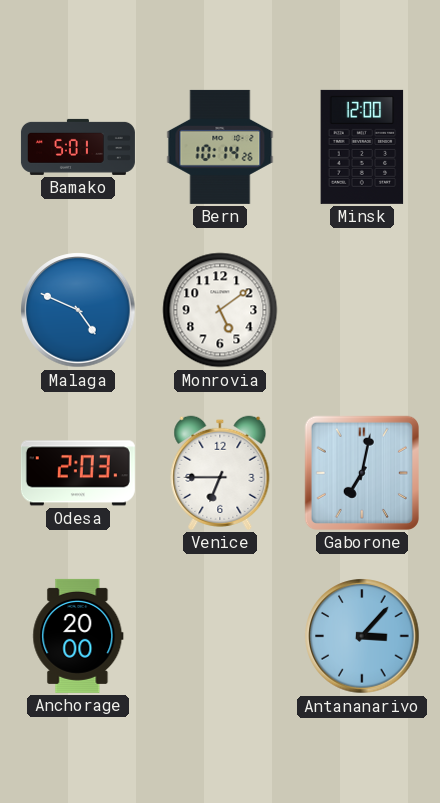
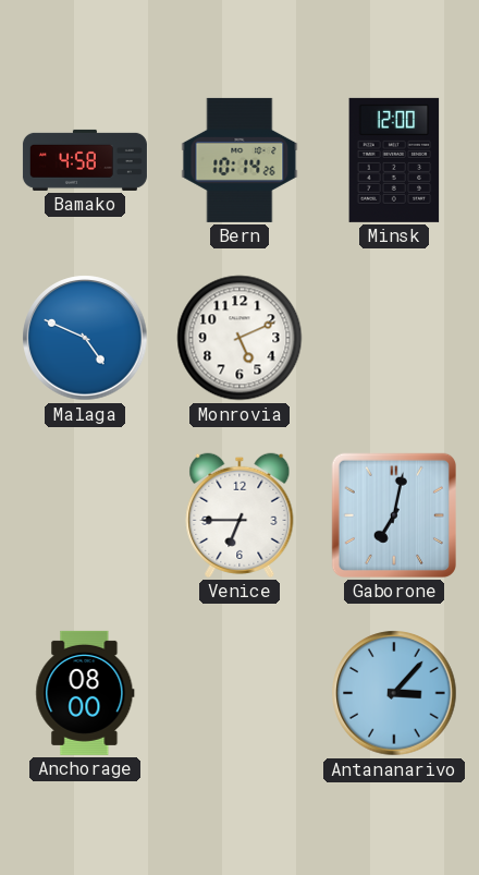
Bamako: 5:01 -> 4:58
Monrovia: 5:09 -> 5:11
Odesa: 2:03 -> none
Anchorage: 20:00 -> 08:00
